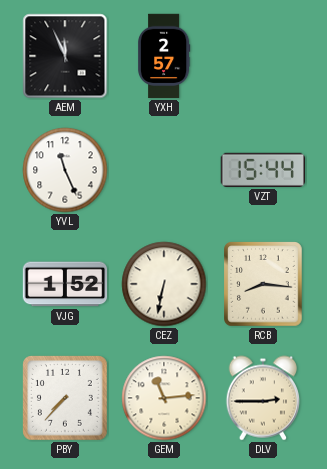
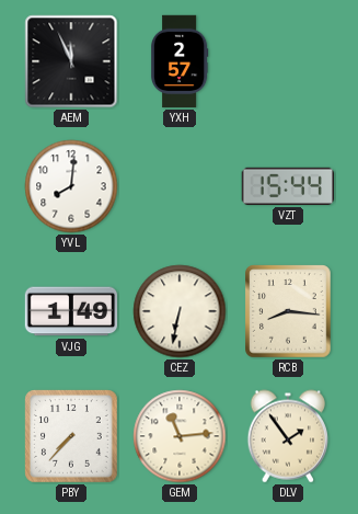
YVL: 11:26 -> 8:01
VJG: 1:52 -> 1:49
DLV: 2:45 -> 1:54
